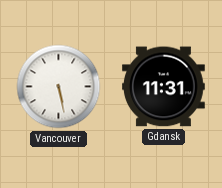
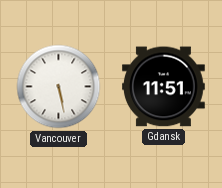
Gdansk: 11:31 -> 11:51
